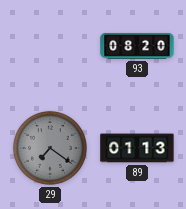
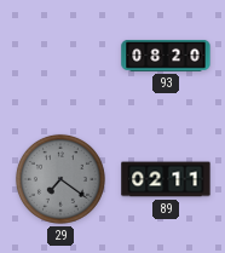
89: 01:13 -> 02:11
